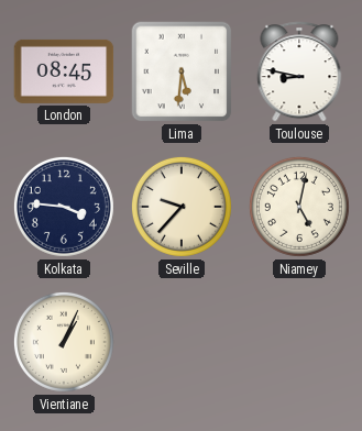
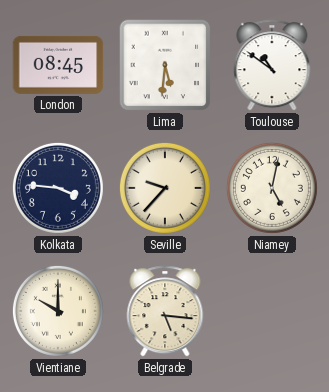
Toulouse: 8:47 -> 10:51
Vientiane: 1:04 -> 10:00
Belgrade: none -> 5:16
